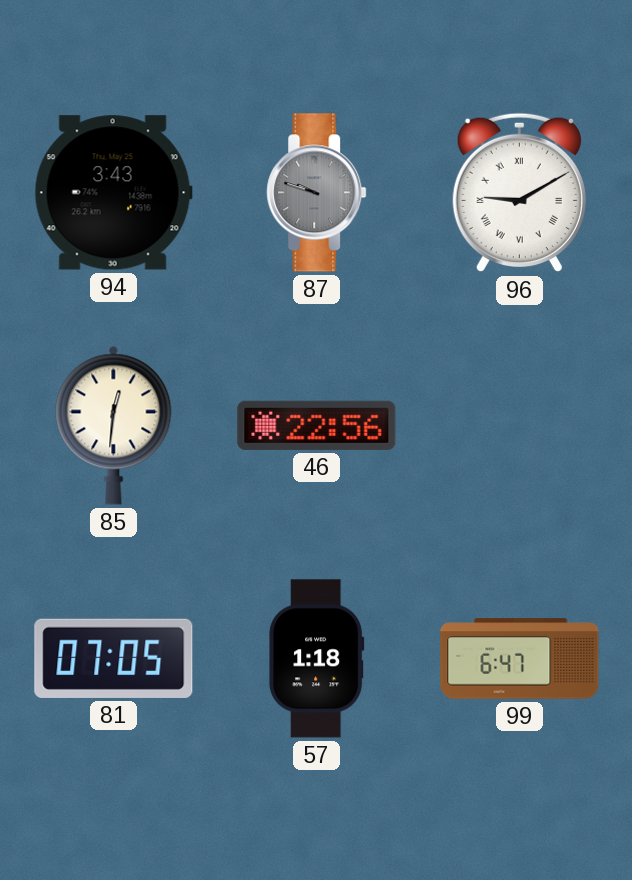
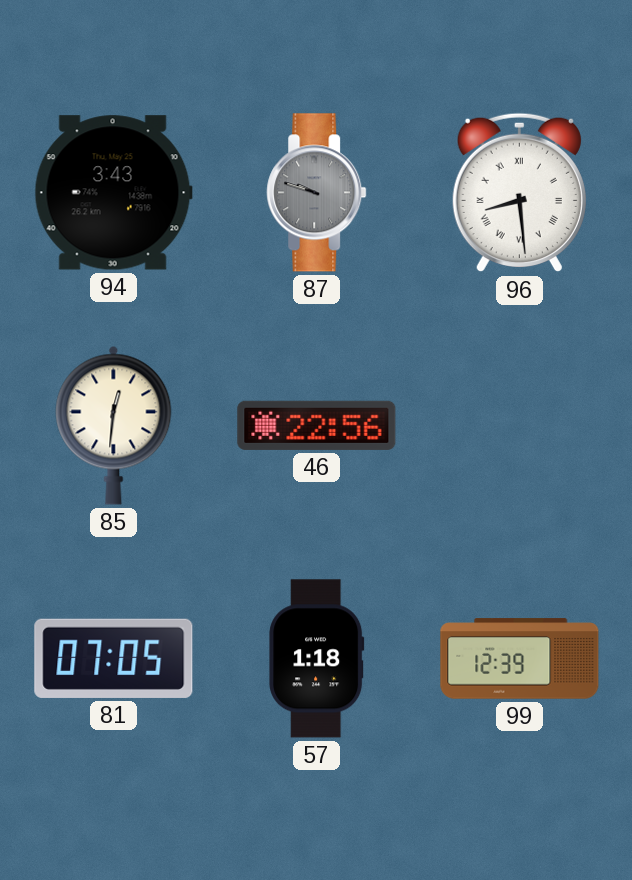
96: 9:10 -> 8:29
99: 6:47 -> 12:39
